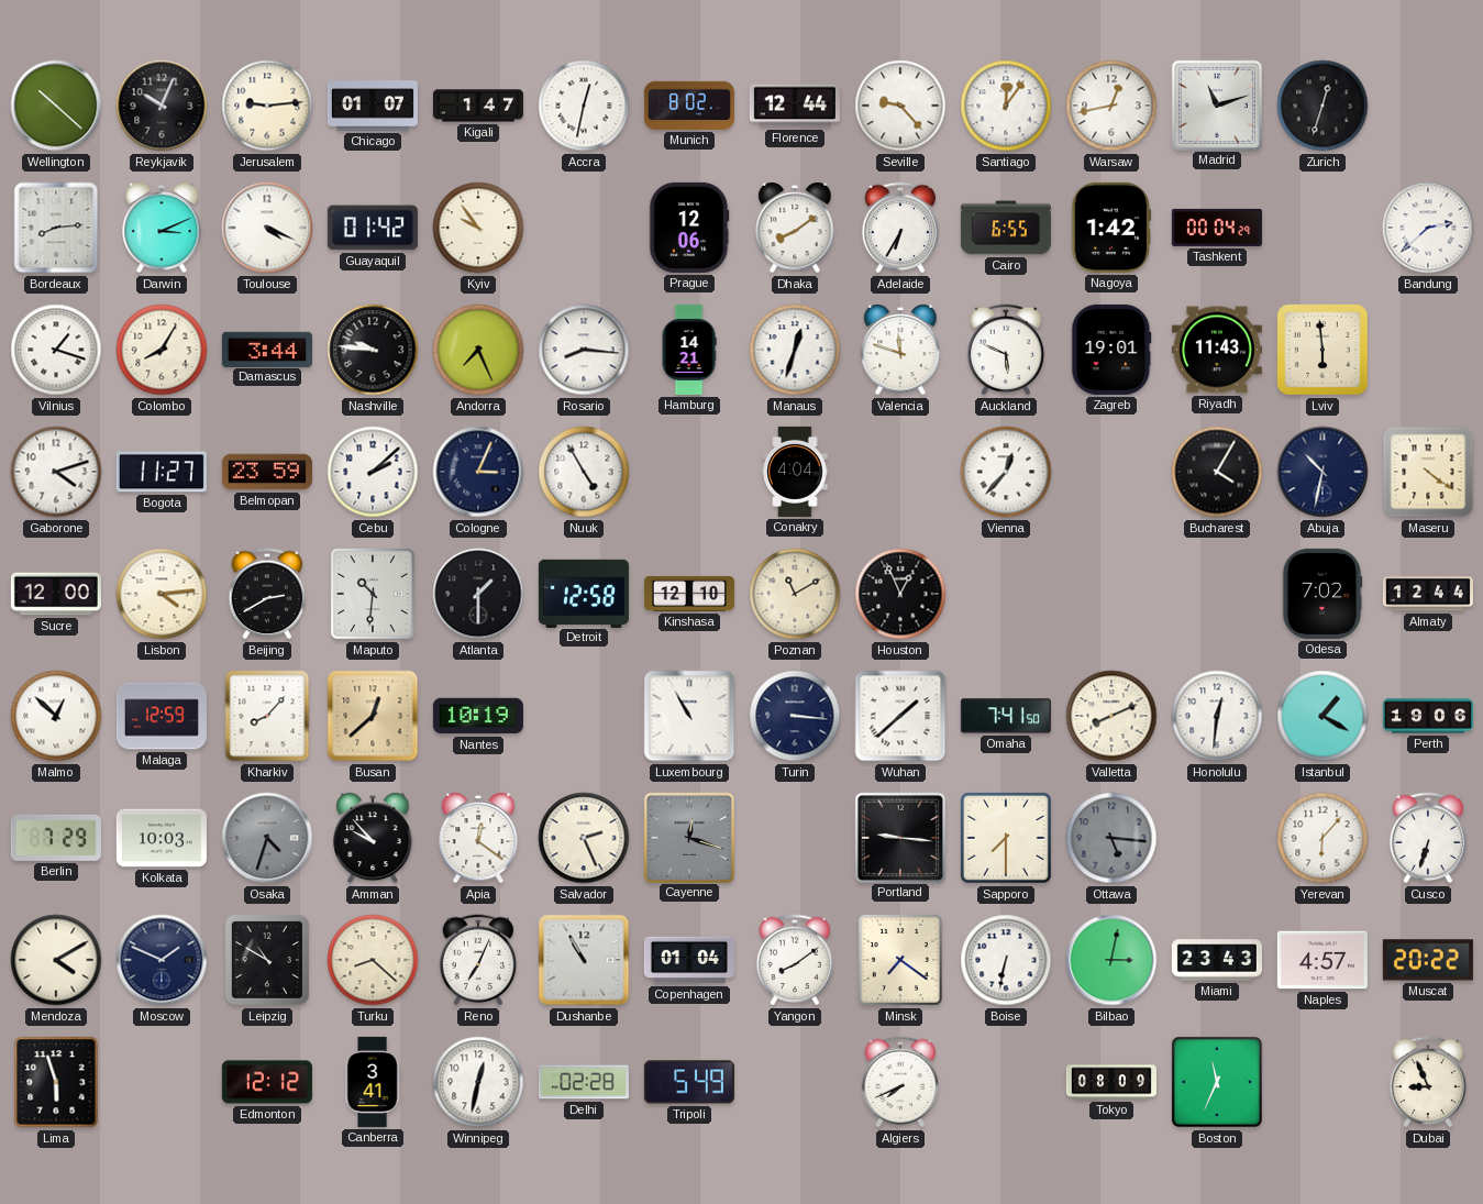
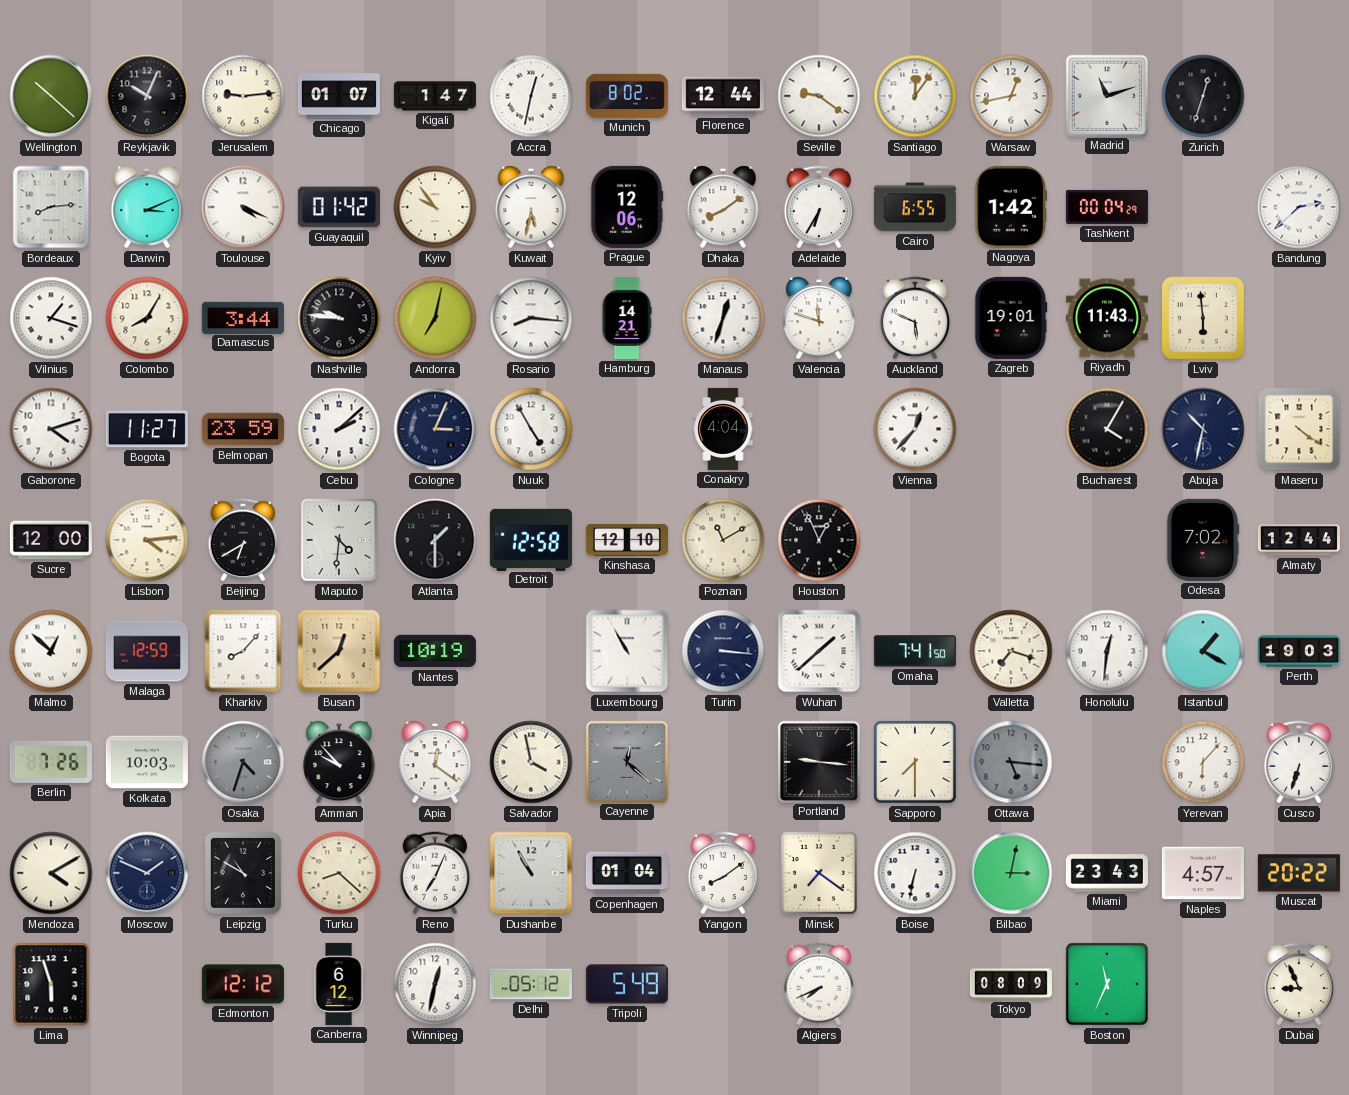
Seville: 9:23 -> 9:21
Kuwait: none -> 5:32
Andorra: 7:26 -> 7:02
Beijing: 2:40 -> 6:40
Maputo: 10:31 -> 4:31
Valletta: 8:11 -> 7:18
Perth: 19:06 -> 19:03
Berlin: 7:29 -> 7:26
Salvador: 2:26 -> 3:58
Cayenne: 12:18 -> 12:22
Canberra: 3:41 -> 6:12
Delhi: 02:28 -> 05:12
